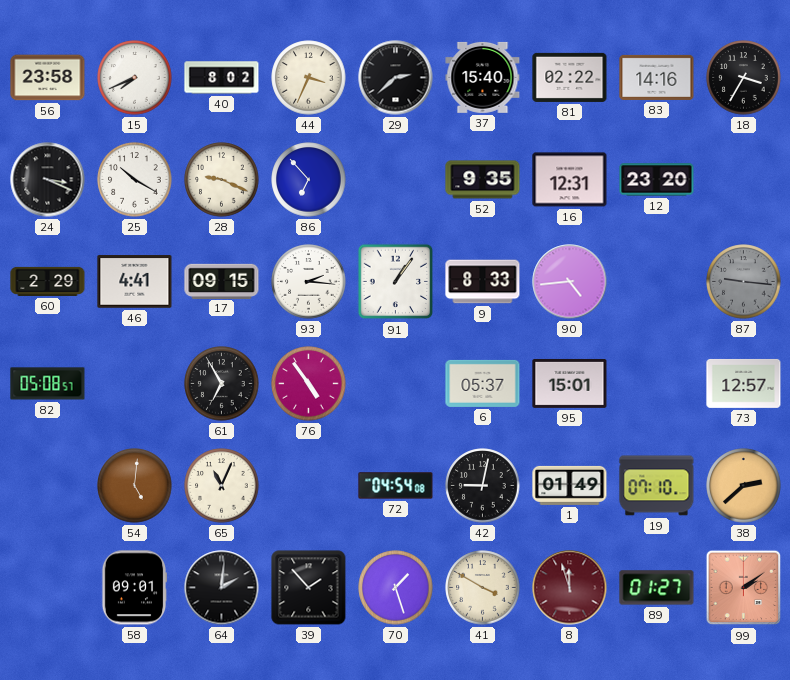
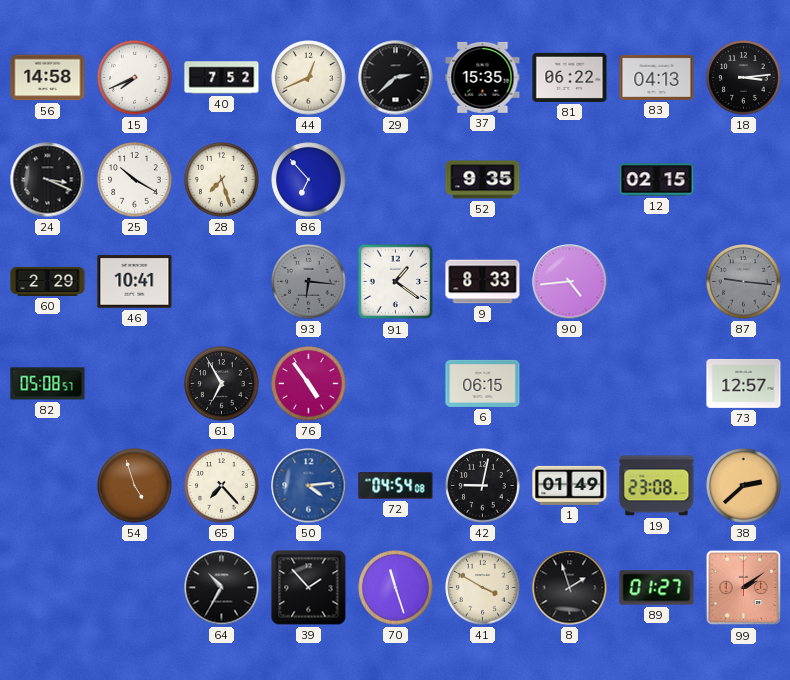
56: 23:58 -> 14:58
40: 8:02 -> 7:52
44: 3:34 -> 12:41
37: 15:40 -> 15:35
81: 02:22 -> 06:22
83: 14:16 -> 04:13
18: 3:35 -> 3:14
28: 9:19 -> 7:27
16: 12:31 -> none
12: 23:20 -> 02:15
46: 4:41 -> 10:41
17: 09:15 -> none
93: 2:16 -> 6:16
93 dial: white -> grey
91: 1:06 -> 1:21
6: 05:37 -> 06:15
95: 15:01 -> none
54: 5:01 -> 4:57
65: 11:04 -> 7:23
50: none -> 4:14
19: 07:10 -> 23:08
58: 09:01 -> none
64: 2:01 -> 10:35
70: 1:27 -> 11:27
8: 11:57 -> 1:57
8 dial: burgundy -> black
